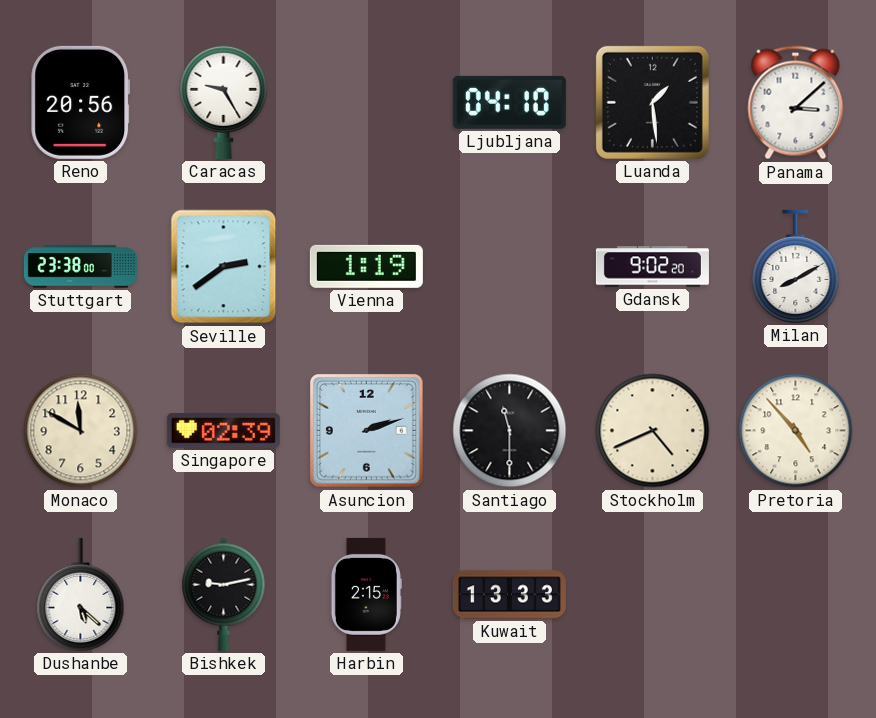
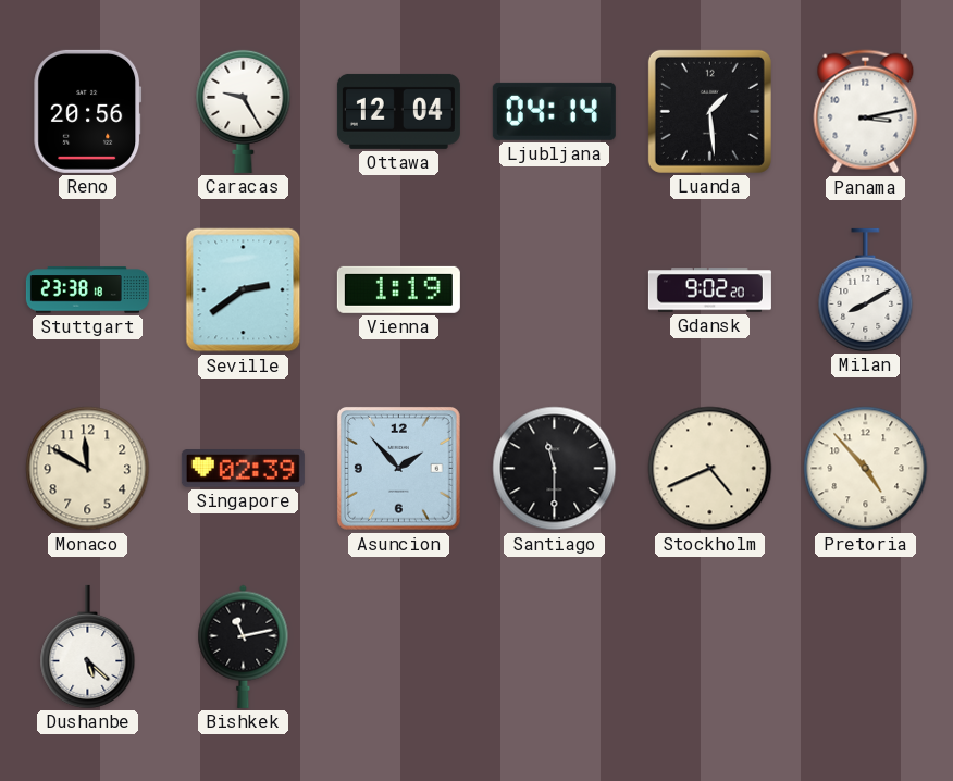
Ottawa: none -> 12:04
Ljubljana: 04:10 -> 04:14
Panama: 3:08 -> 3:13
Stuttgart: 23:38:00 -> 23:38:18
Asuncion: 2:12 -> 1:53
Bishkek: 9:13 -> 11:13
Harbin: 2:15 -> none
Kuwait: 13:33 -> none
